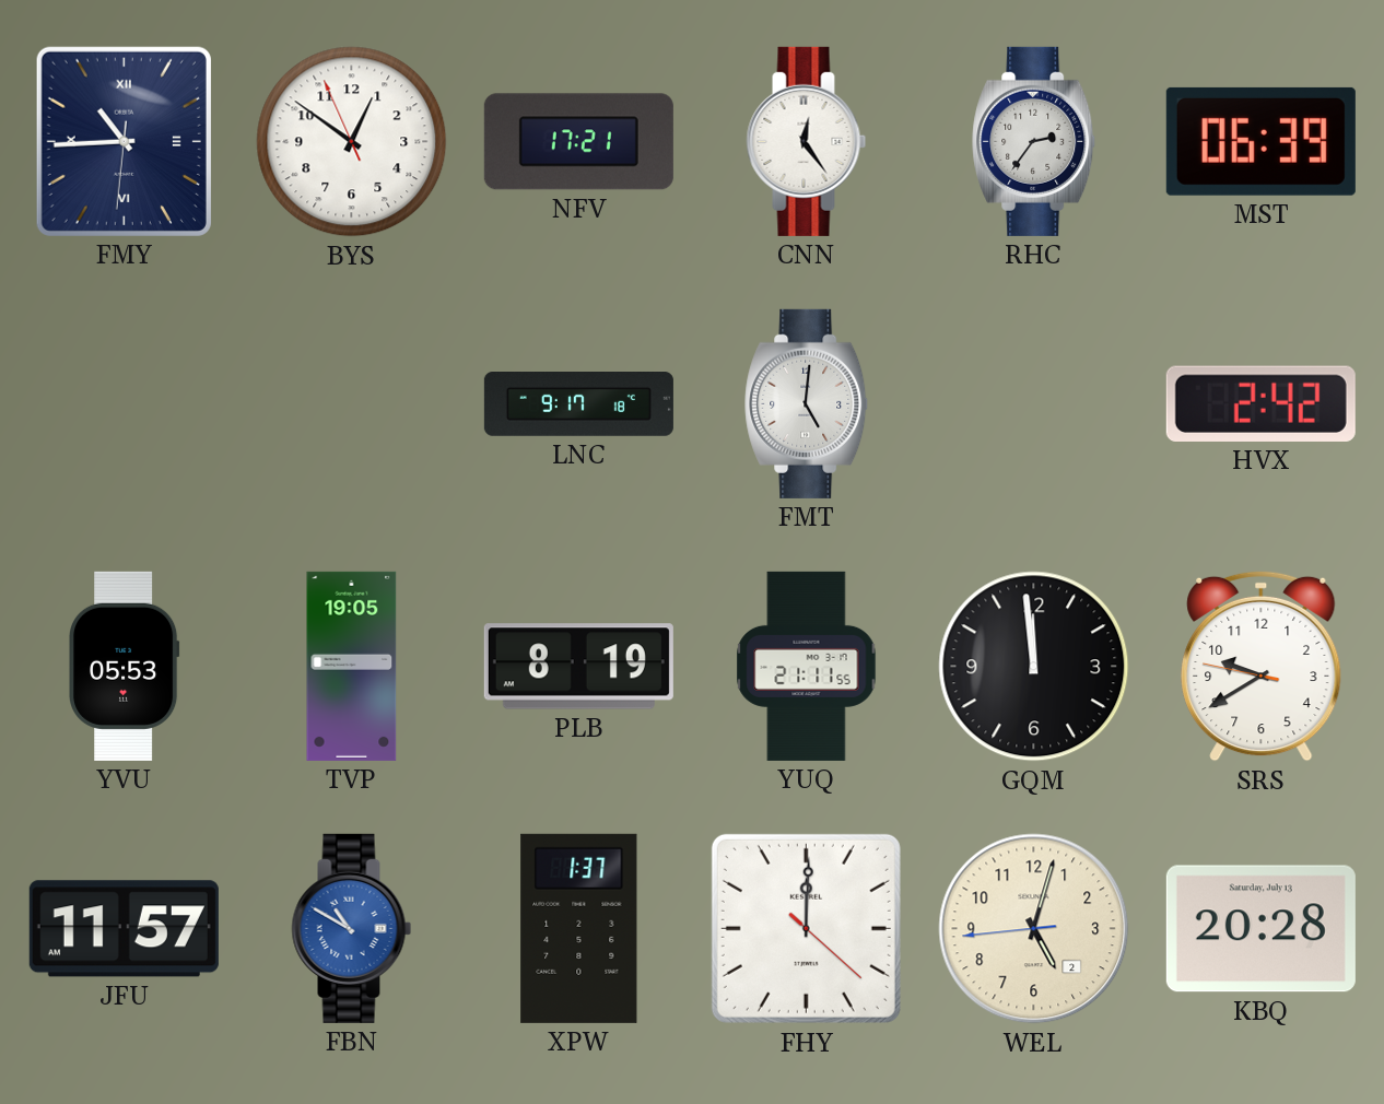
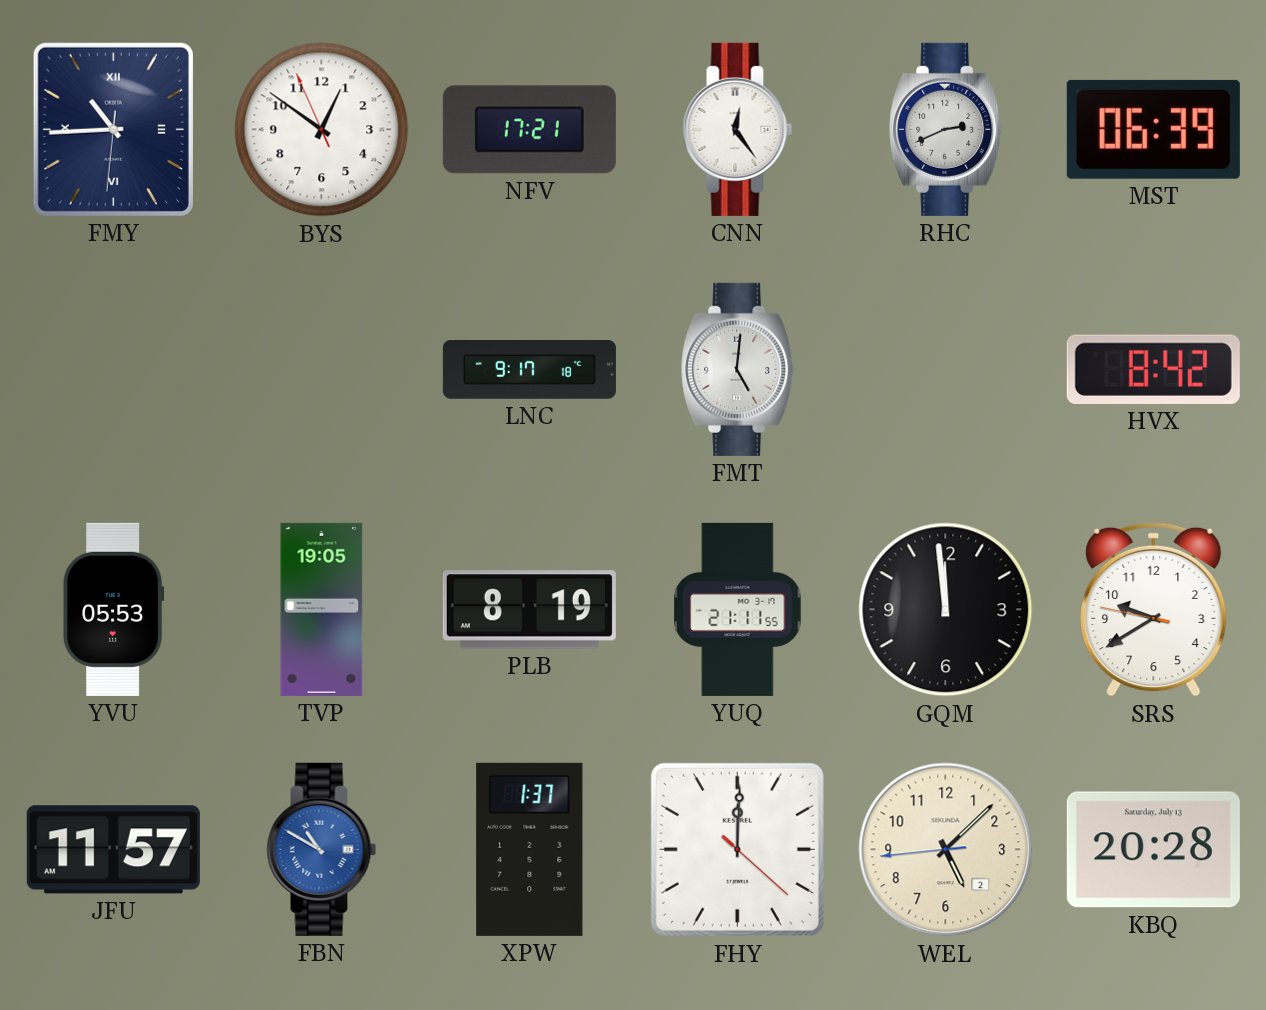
RHC: 2:36 -> 2:41
HVX: 2:42 -> 8:42
WEL: 5:02 -> 5:07
